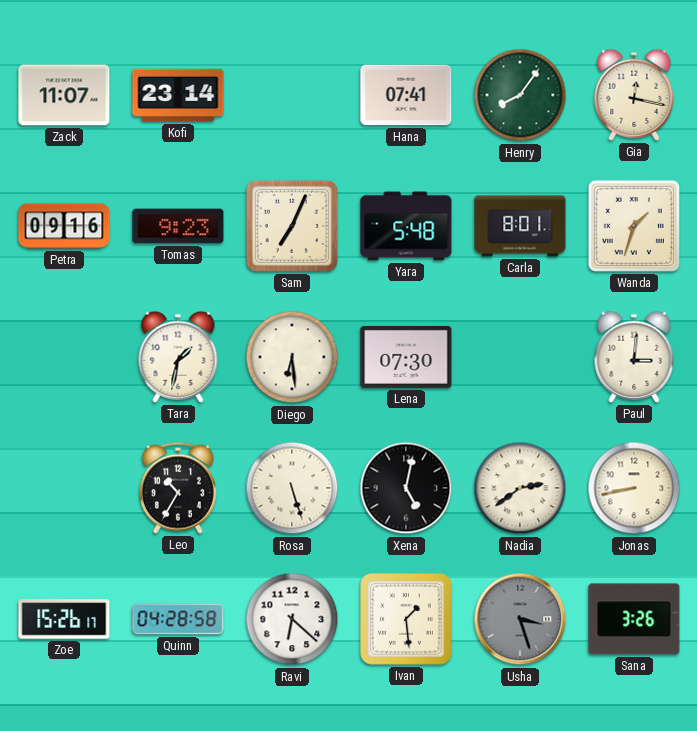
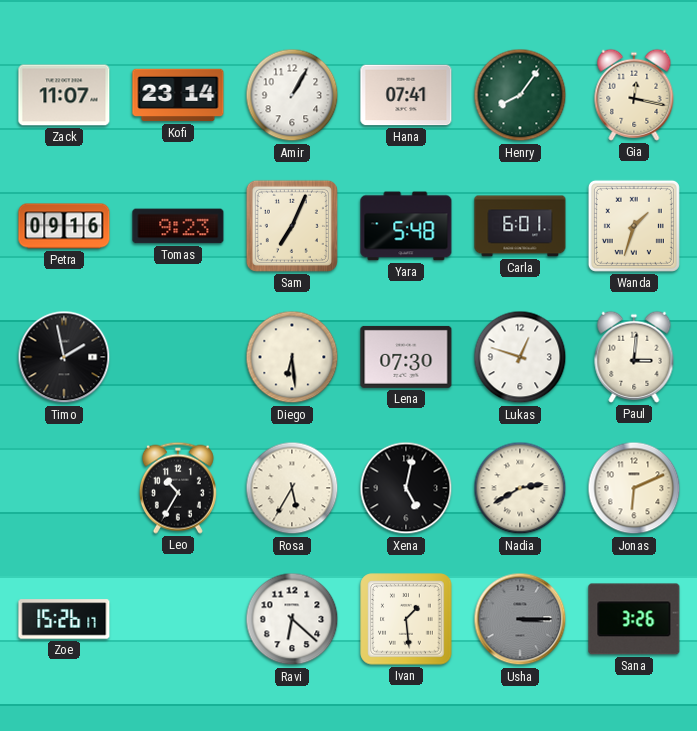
Amir: none -> 1:05
Carla: 8:01 -> 6:01
Timo: none -> 1:58
Tara: 1:32 -> none
Lukas: none -> 12:48
Rosa: 5:27 -> 5:35
Nadia: 2:39 -> 2:40
Jonas: 8:43 -> 6:11
Quinn: 04:28 -> none
Usha: 3:27 -> 3:15
